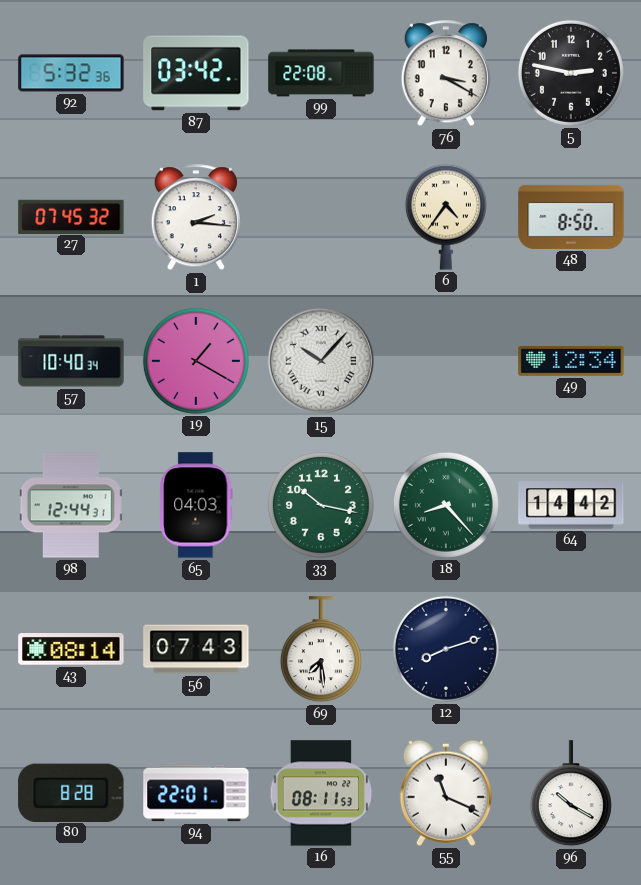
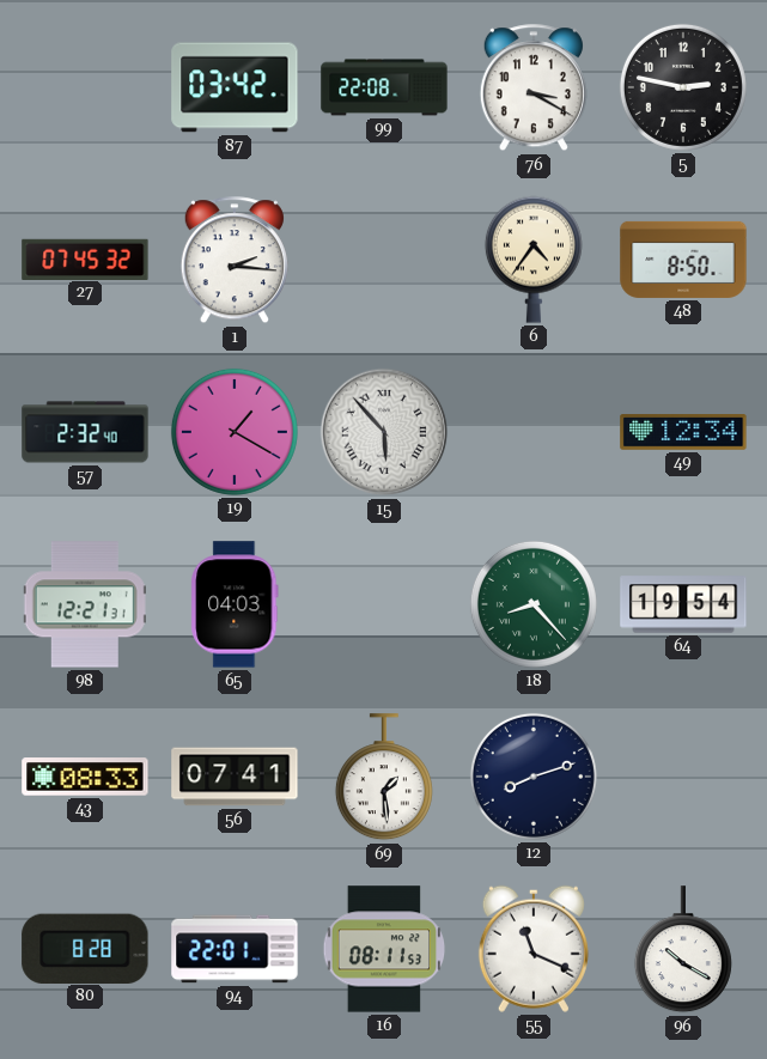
92: 5:32 -> none
57: 10:40 -> 2:32
15: 10:07 -> 5:53
98: 12:44 -> 12:21
33: 10:17 -> none
64: 14:42 -> 19:54
43: 08:14 -> 08:33
56: 07:43 -> 07:41
69: 7:29 -> 1:29
